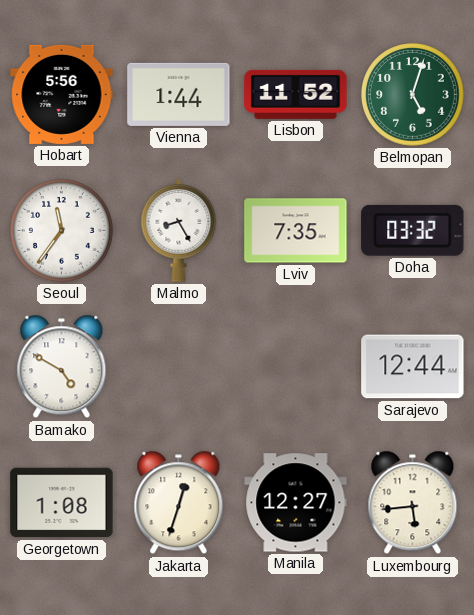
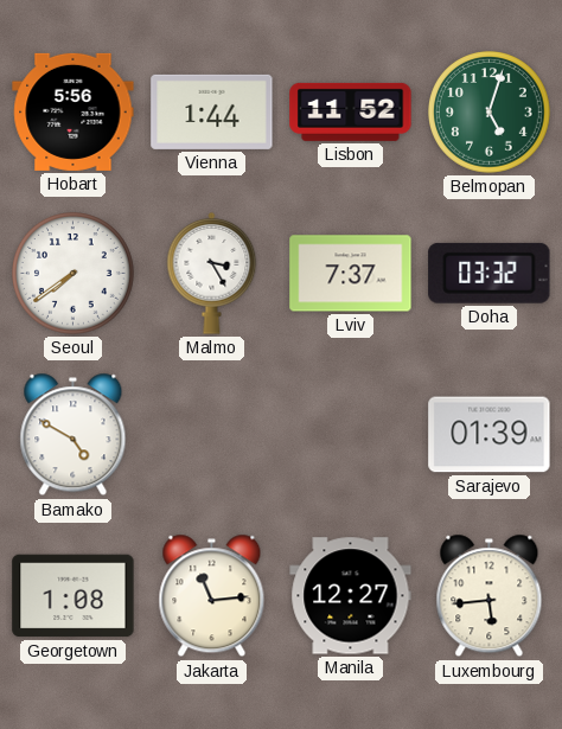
Seoul: 11:36 -> 7:39
Malmo: 8:25 -> 3:25
Lviv: 7:35 -> 7:37
Sarajevo: 12:44 -> 01:39
Jakarta: 12:33 -> 11:14
